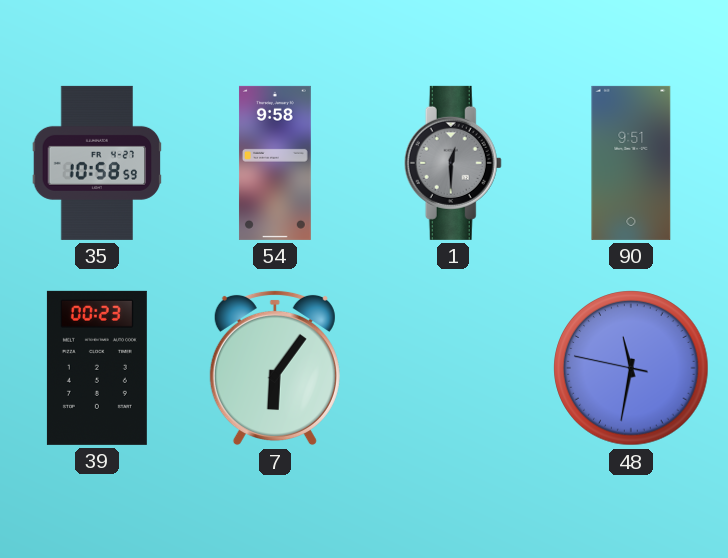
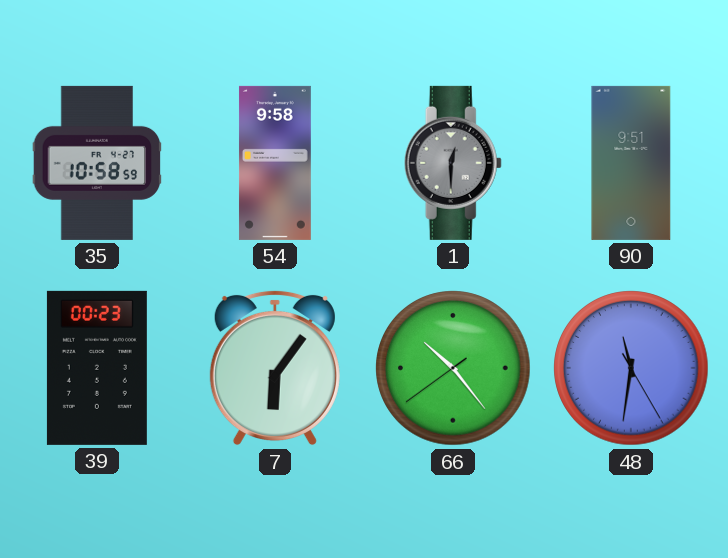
66: none -> 10:23
48: 11:31:47 -> 11:31:25
